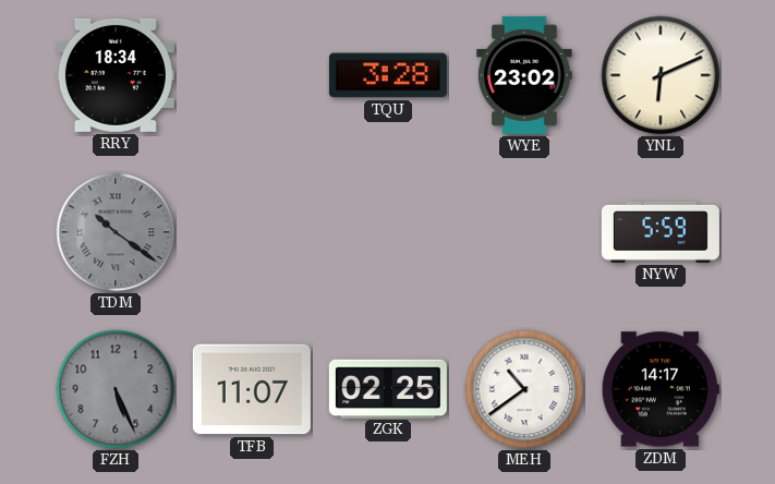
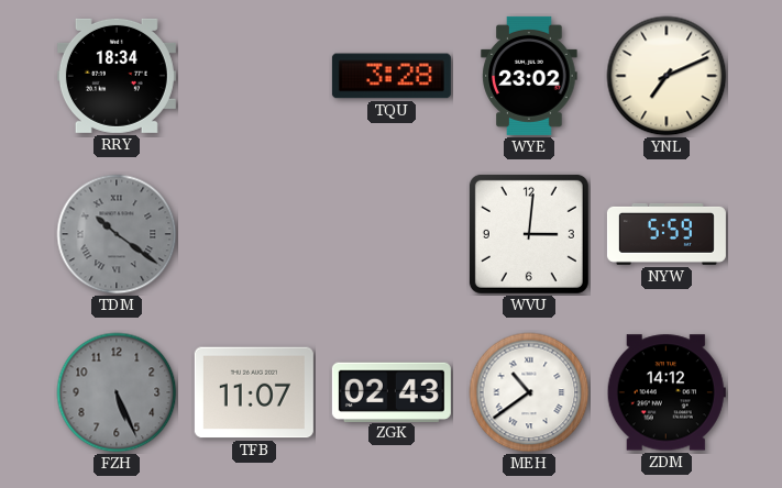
YNL: 6:11 -> 7:11
WVU: none -> 3:01
ZGK: 02:25 -> 02:43
ZDM: 14:17 -> 14:12
